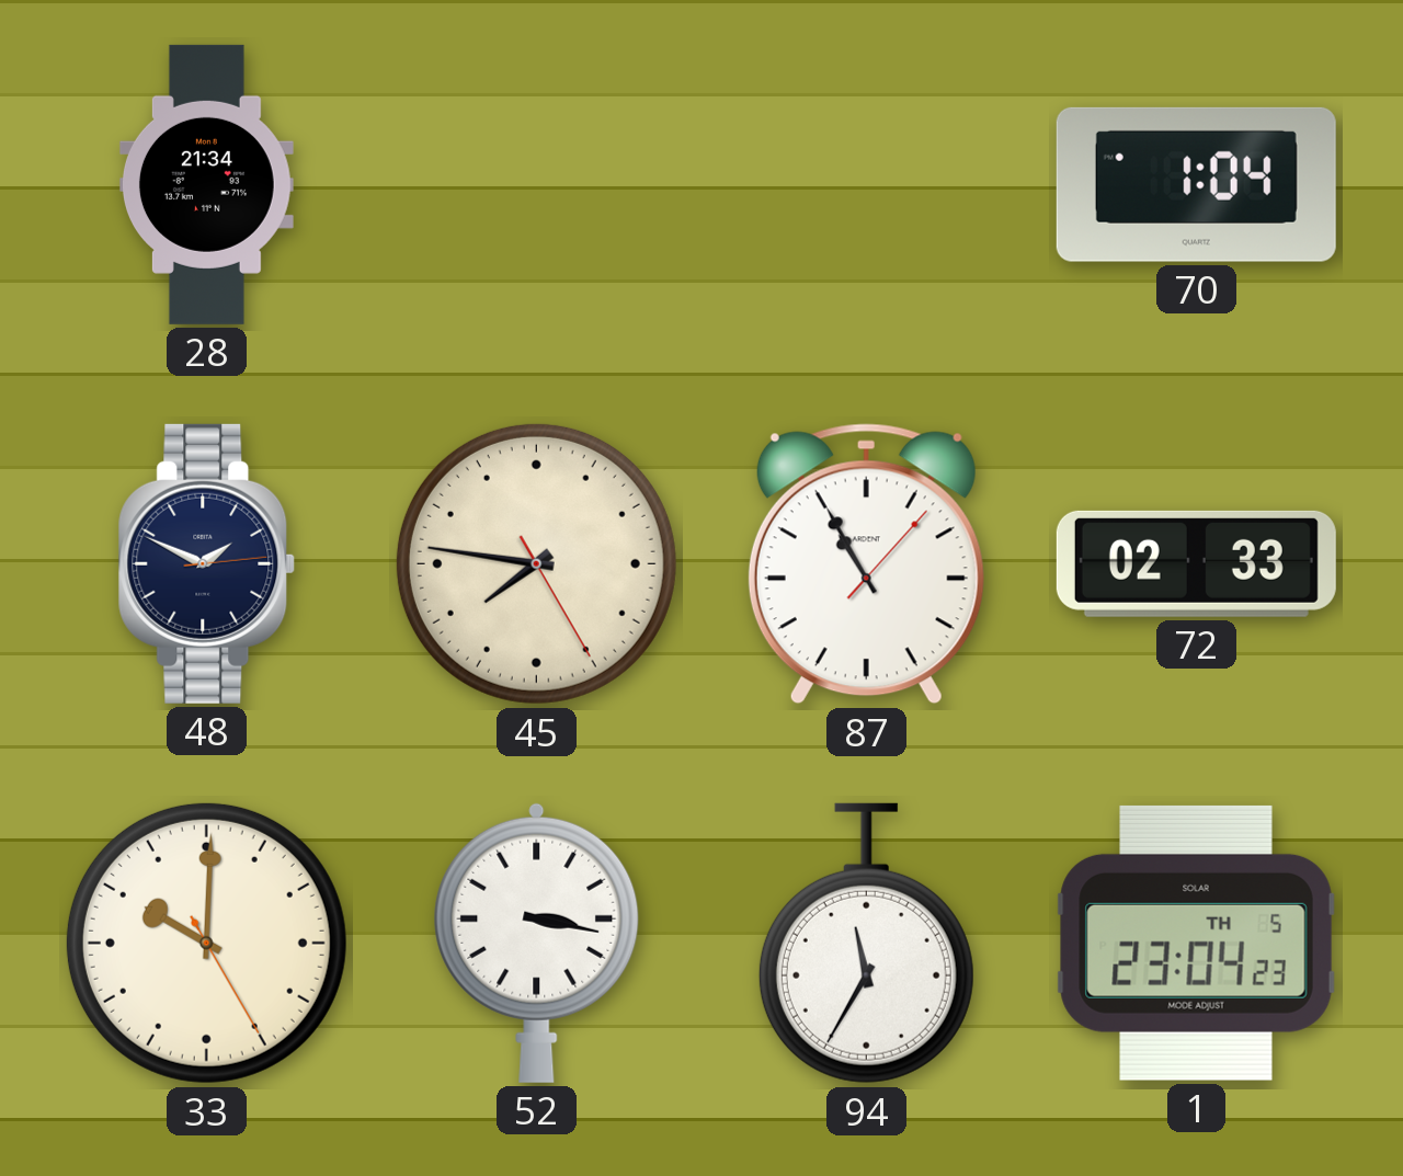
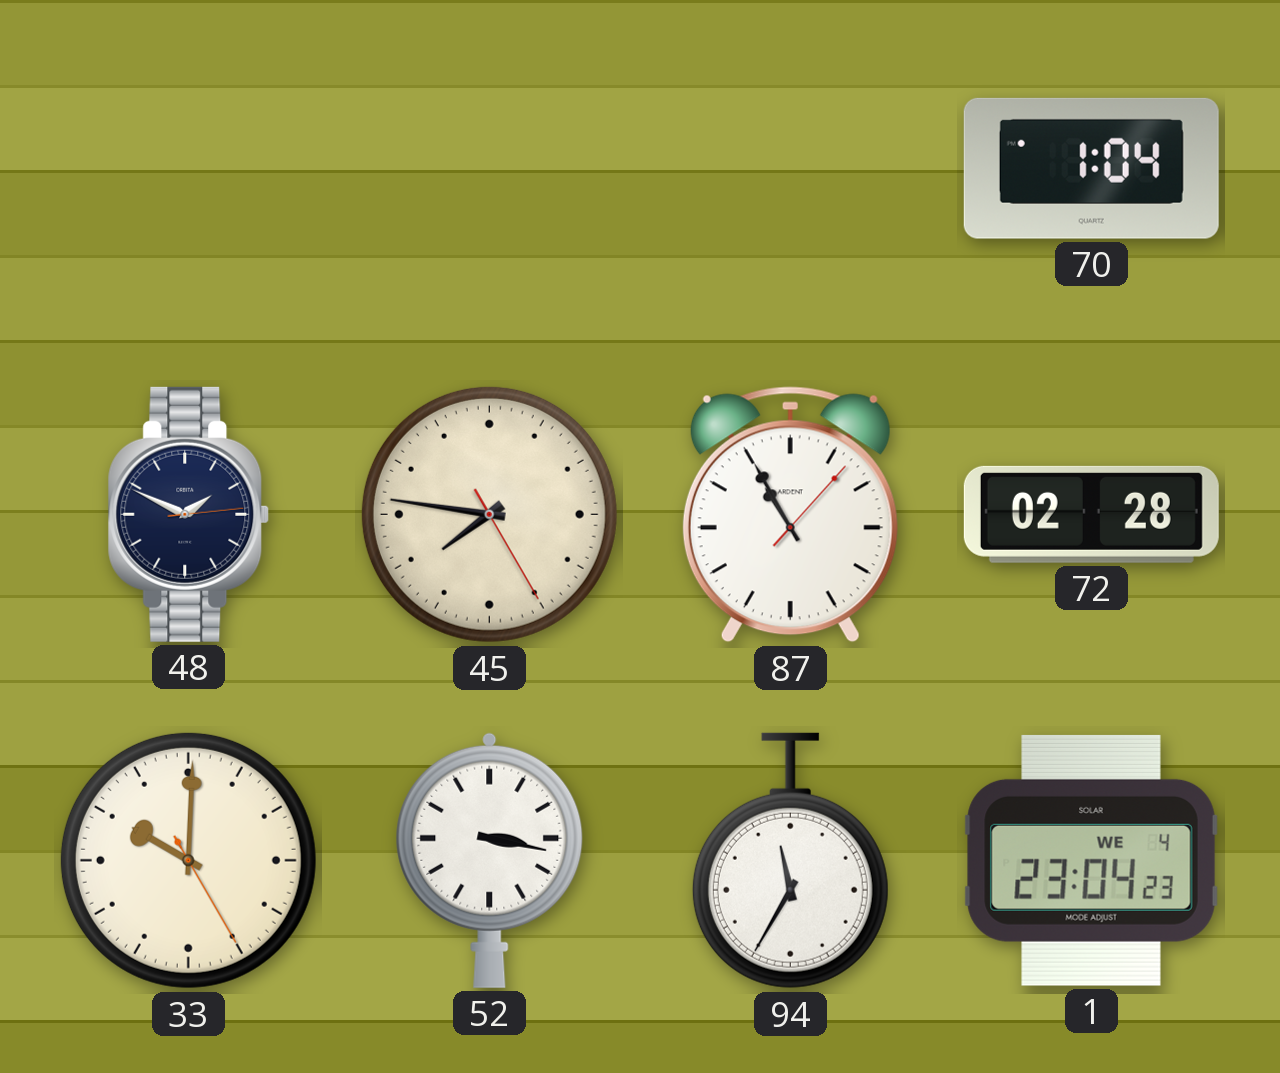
28: 21:34 -> none
72: 02:33 -> 02:28
1 date: TH 5 -> WE 4
